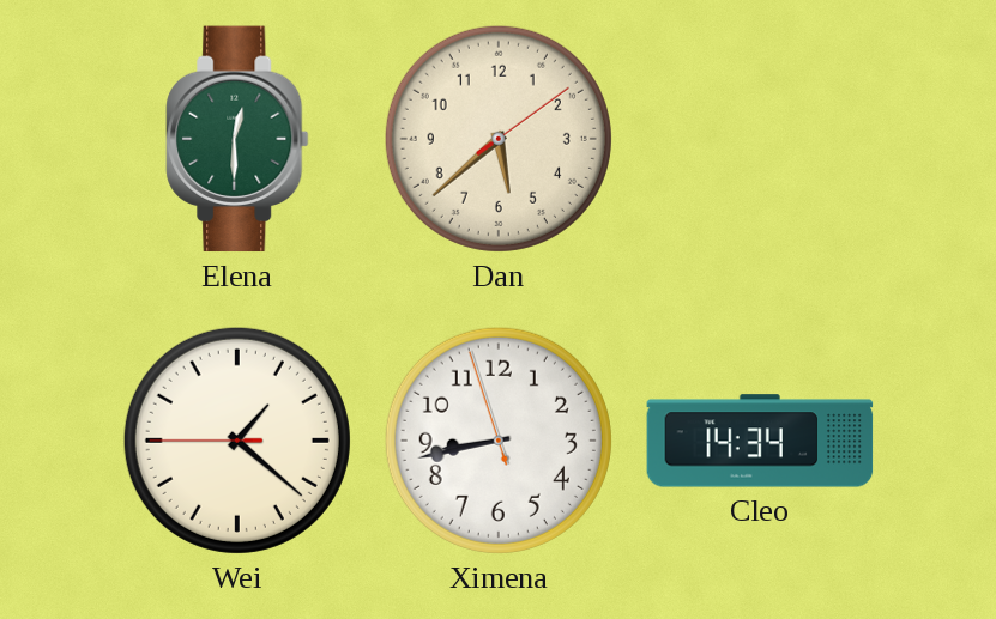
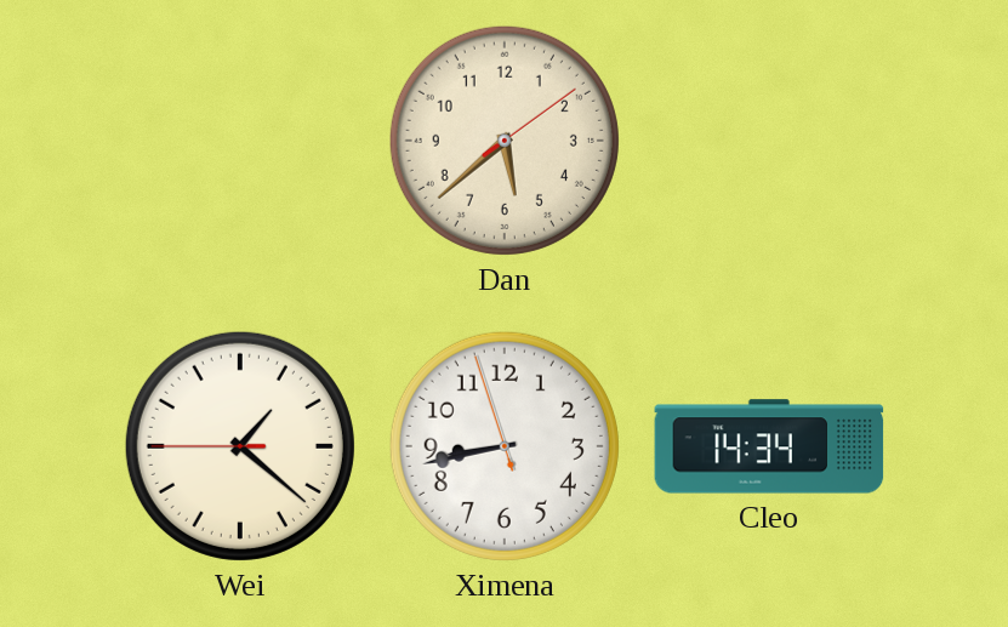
Elena: 12:30 -> none
